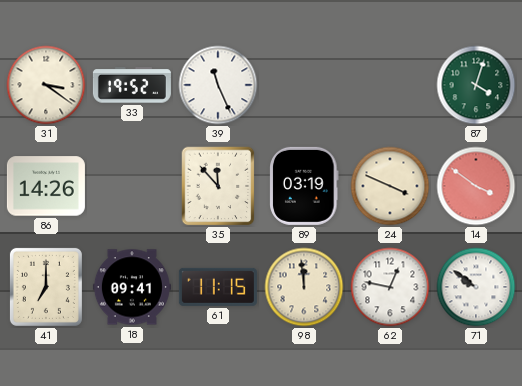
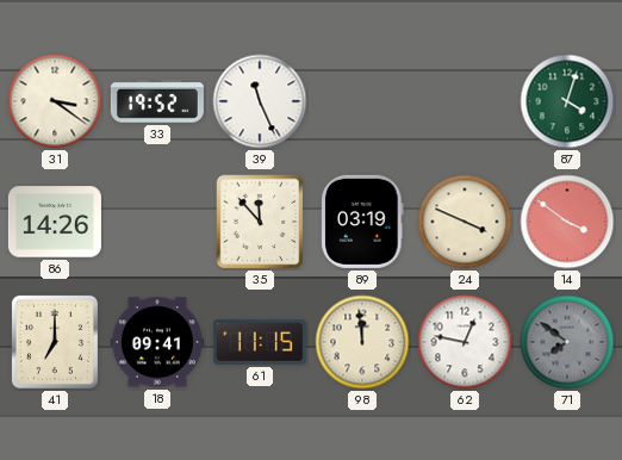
71: 9:51 -> 7:51
71 dial: white -> grey
